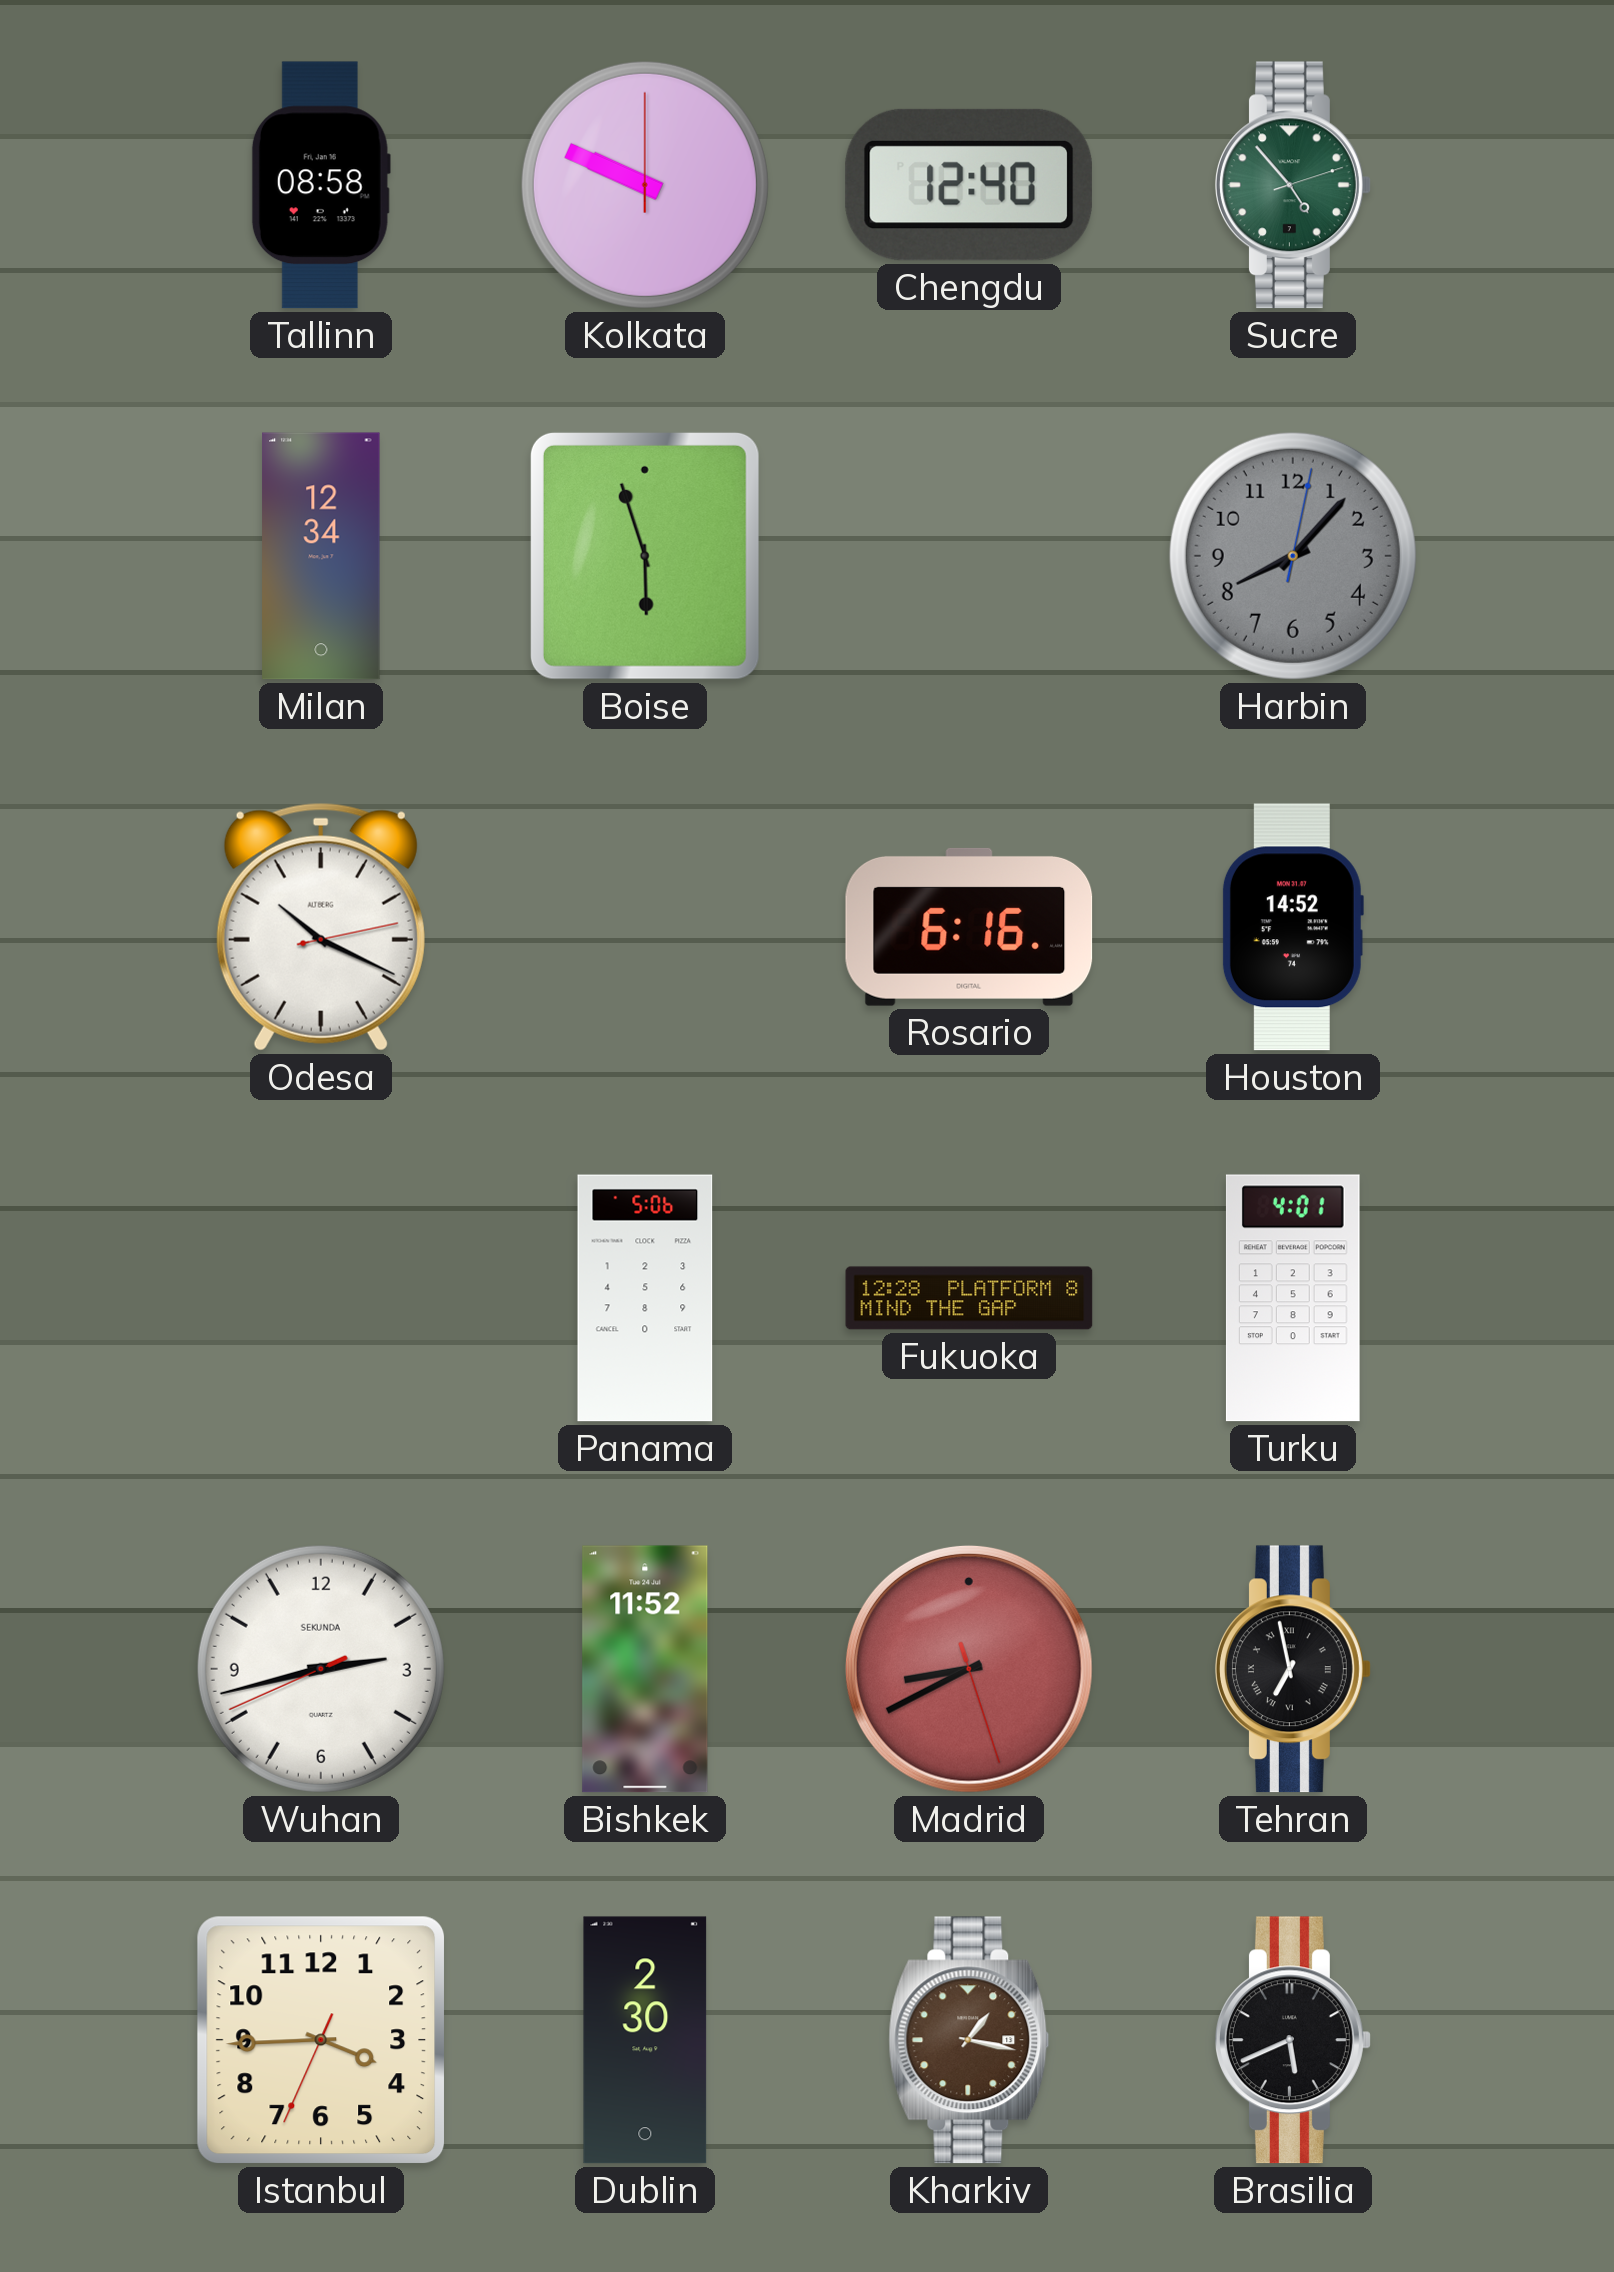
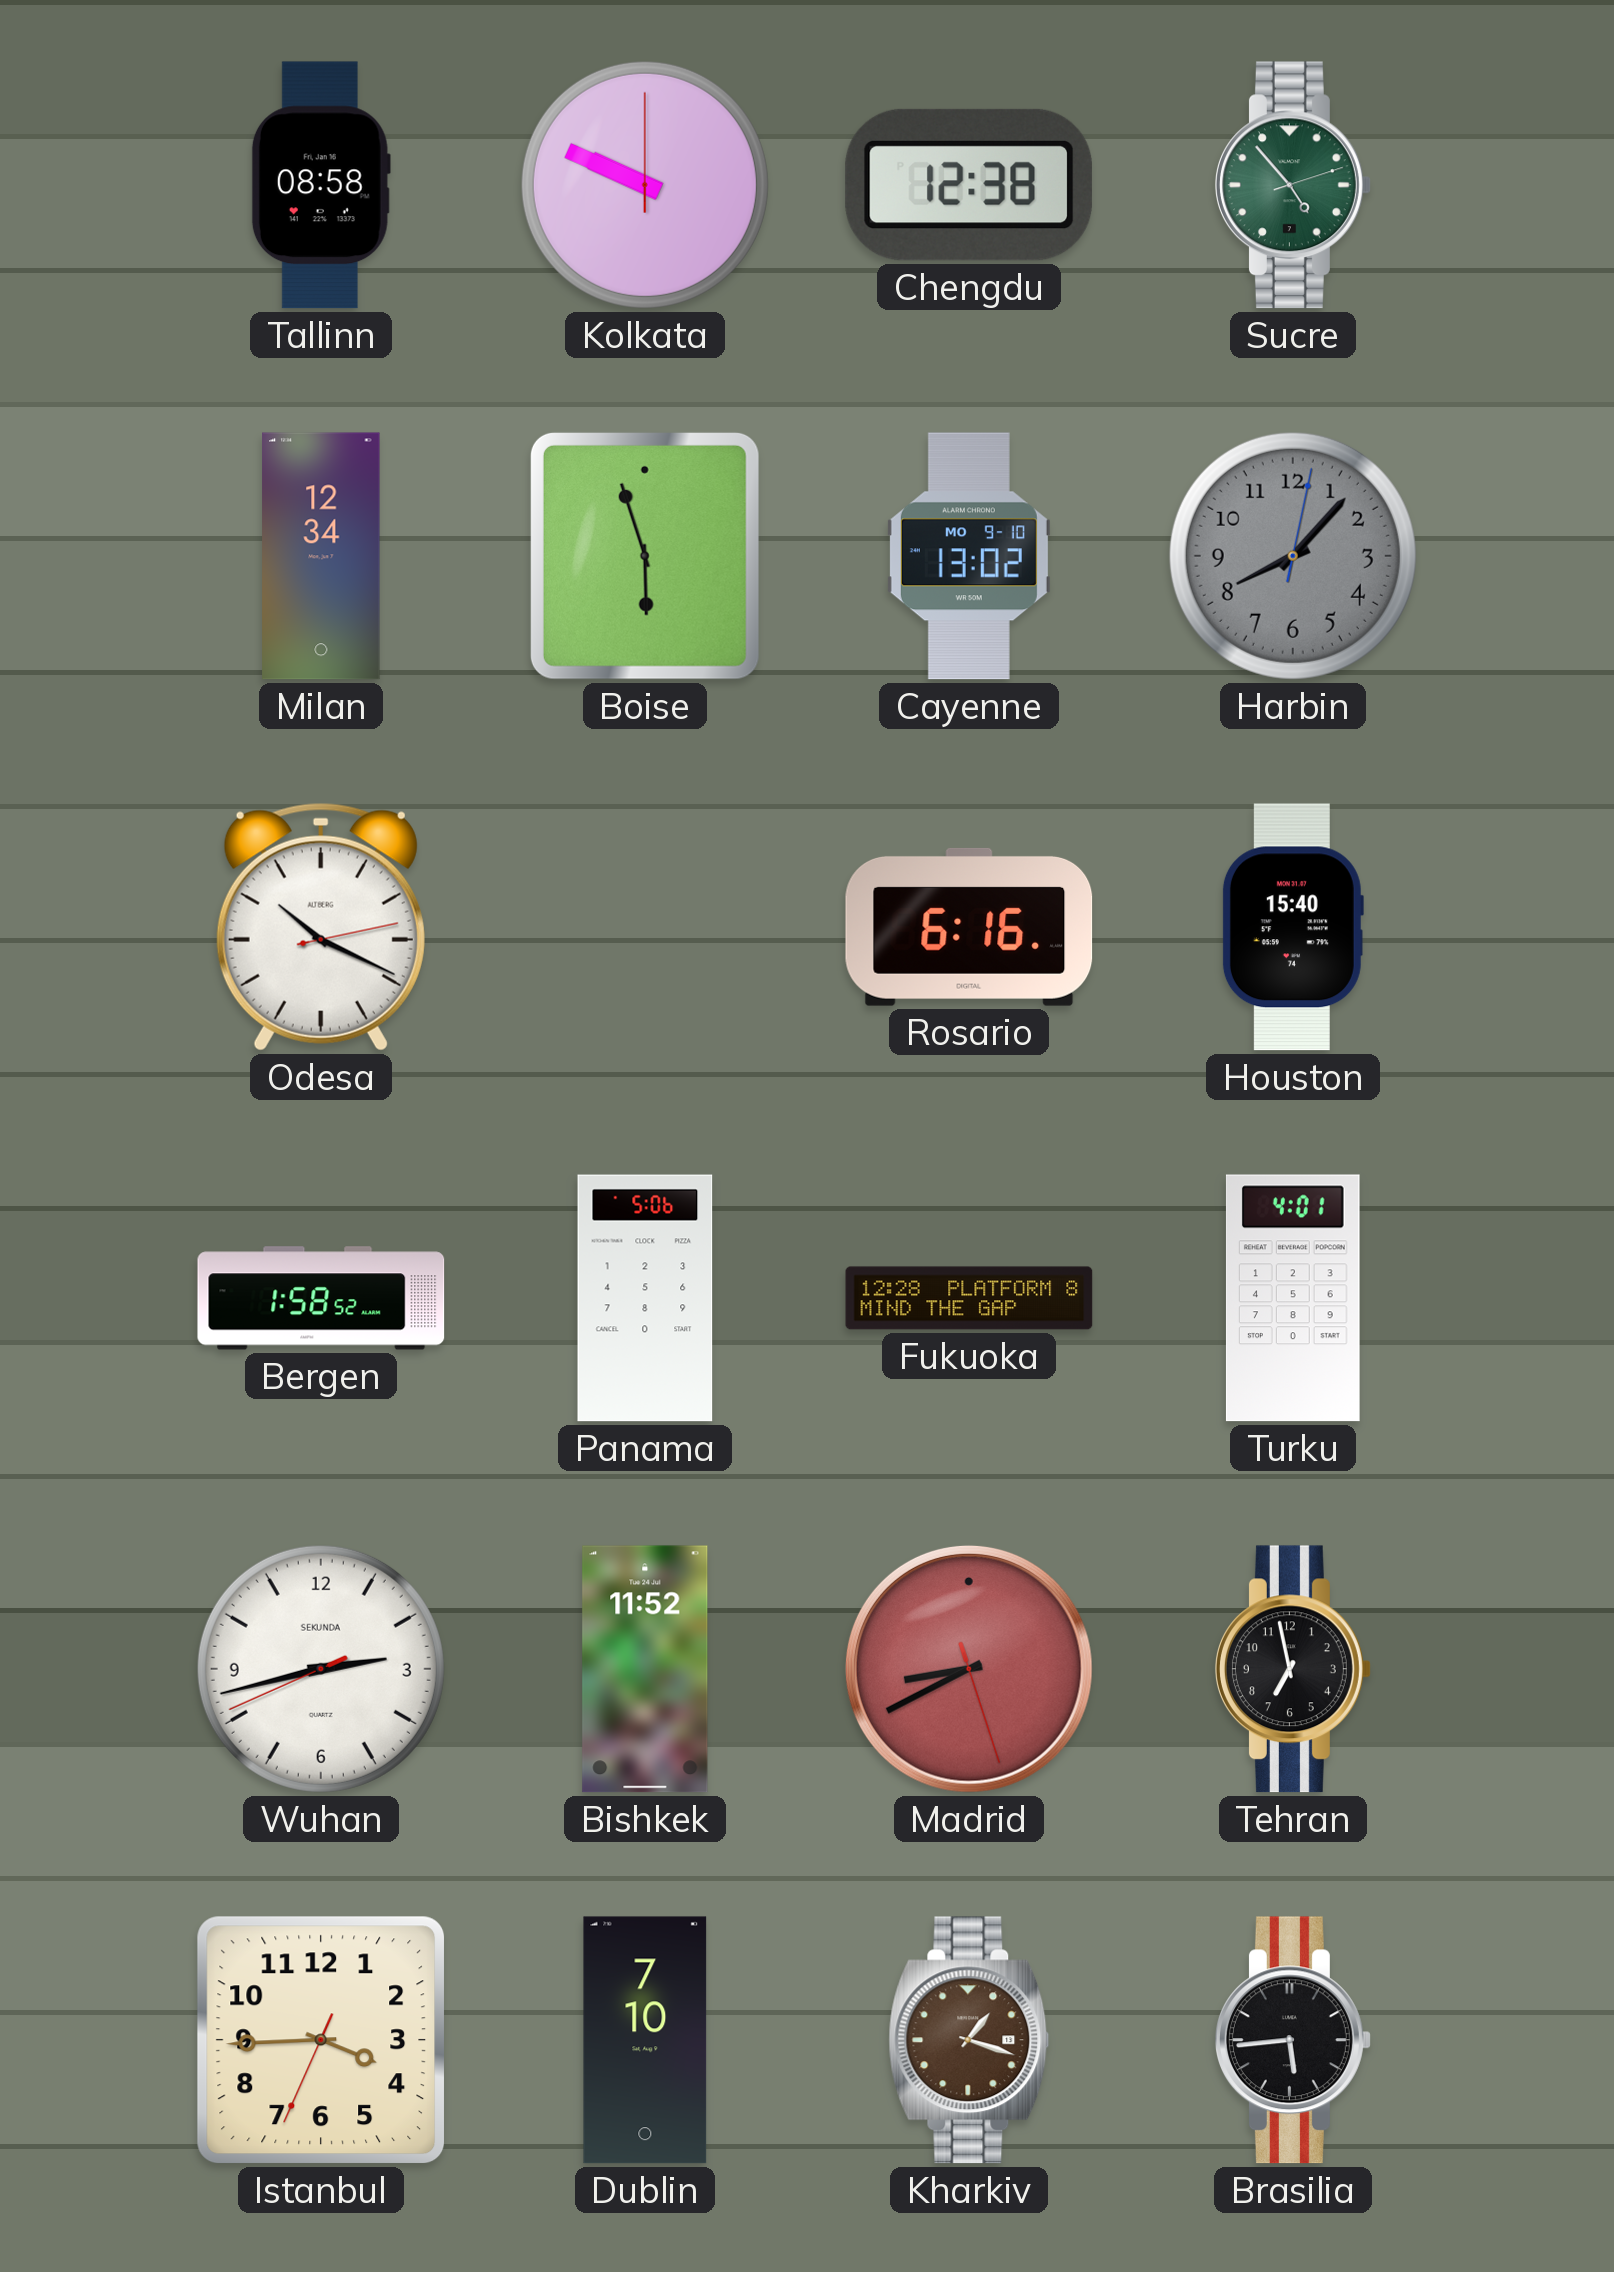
Chengdu: 12:40 -> 12:38
Cayenne: none -> 13:02
Houston: 14:52 -> 15:40
Bergen: none -> 1:58
Tehran numerals: Roman -> Arabic
Dublin: 2:30 -> 7:10
Kharkiv: 1:17 -> 1:18
Brasilia: 5:41 -> 5:44
